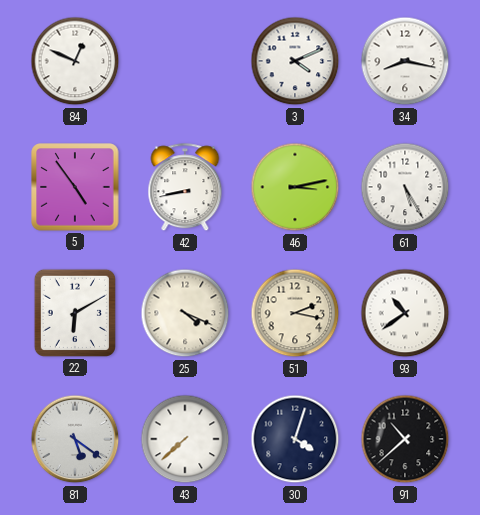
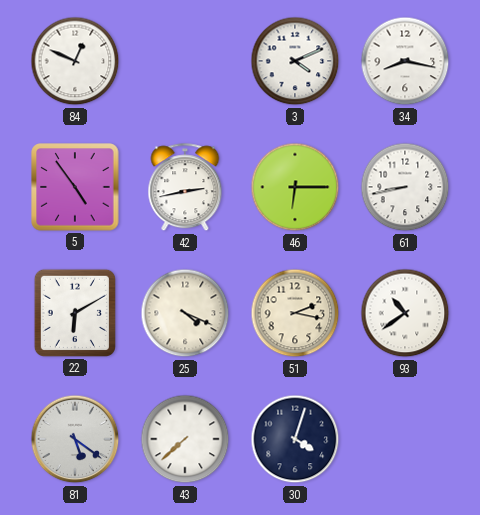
42: 8:43 -> 2:43
46: 3:13 -> 6:15
61: 5:25 -> 8:43
91: 10:38 -> none
